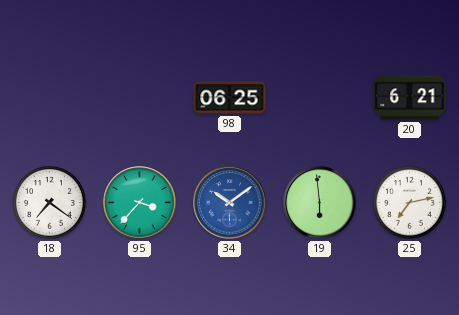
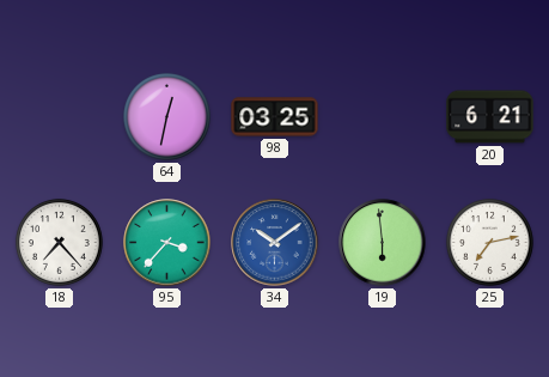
64: none -> 12:32
98: 06:25 -> 03:25
18: 7:21 -> 7:23
